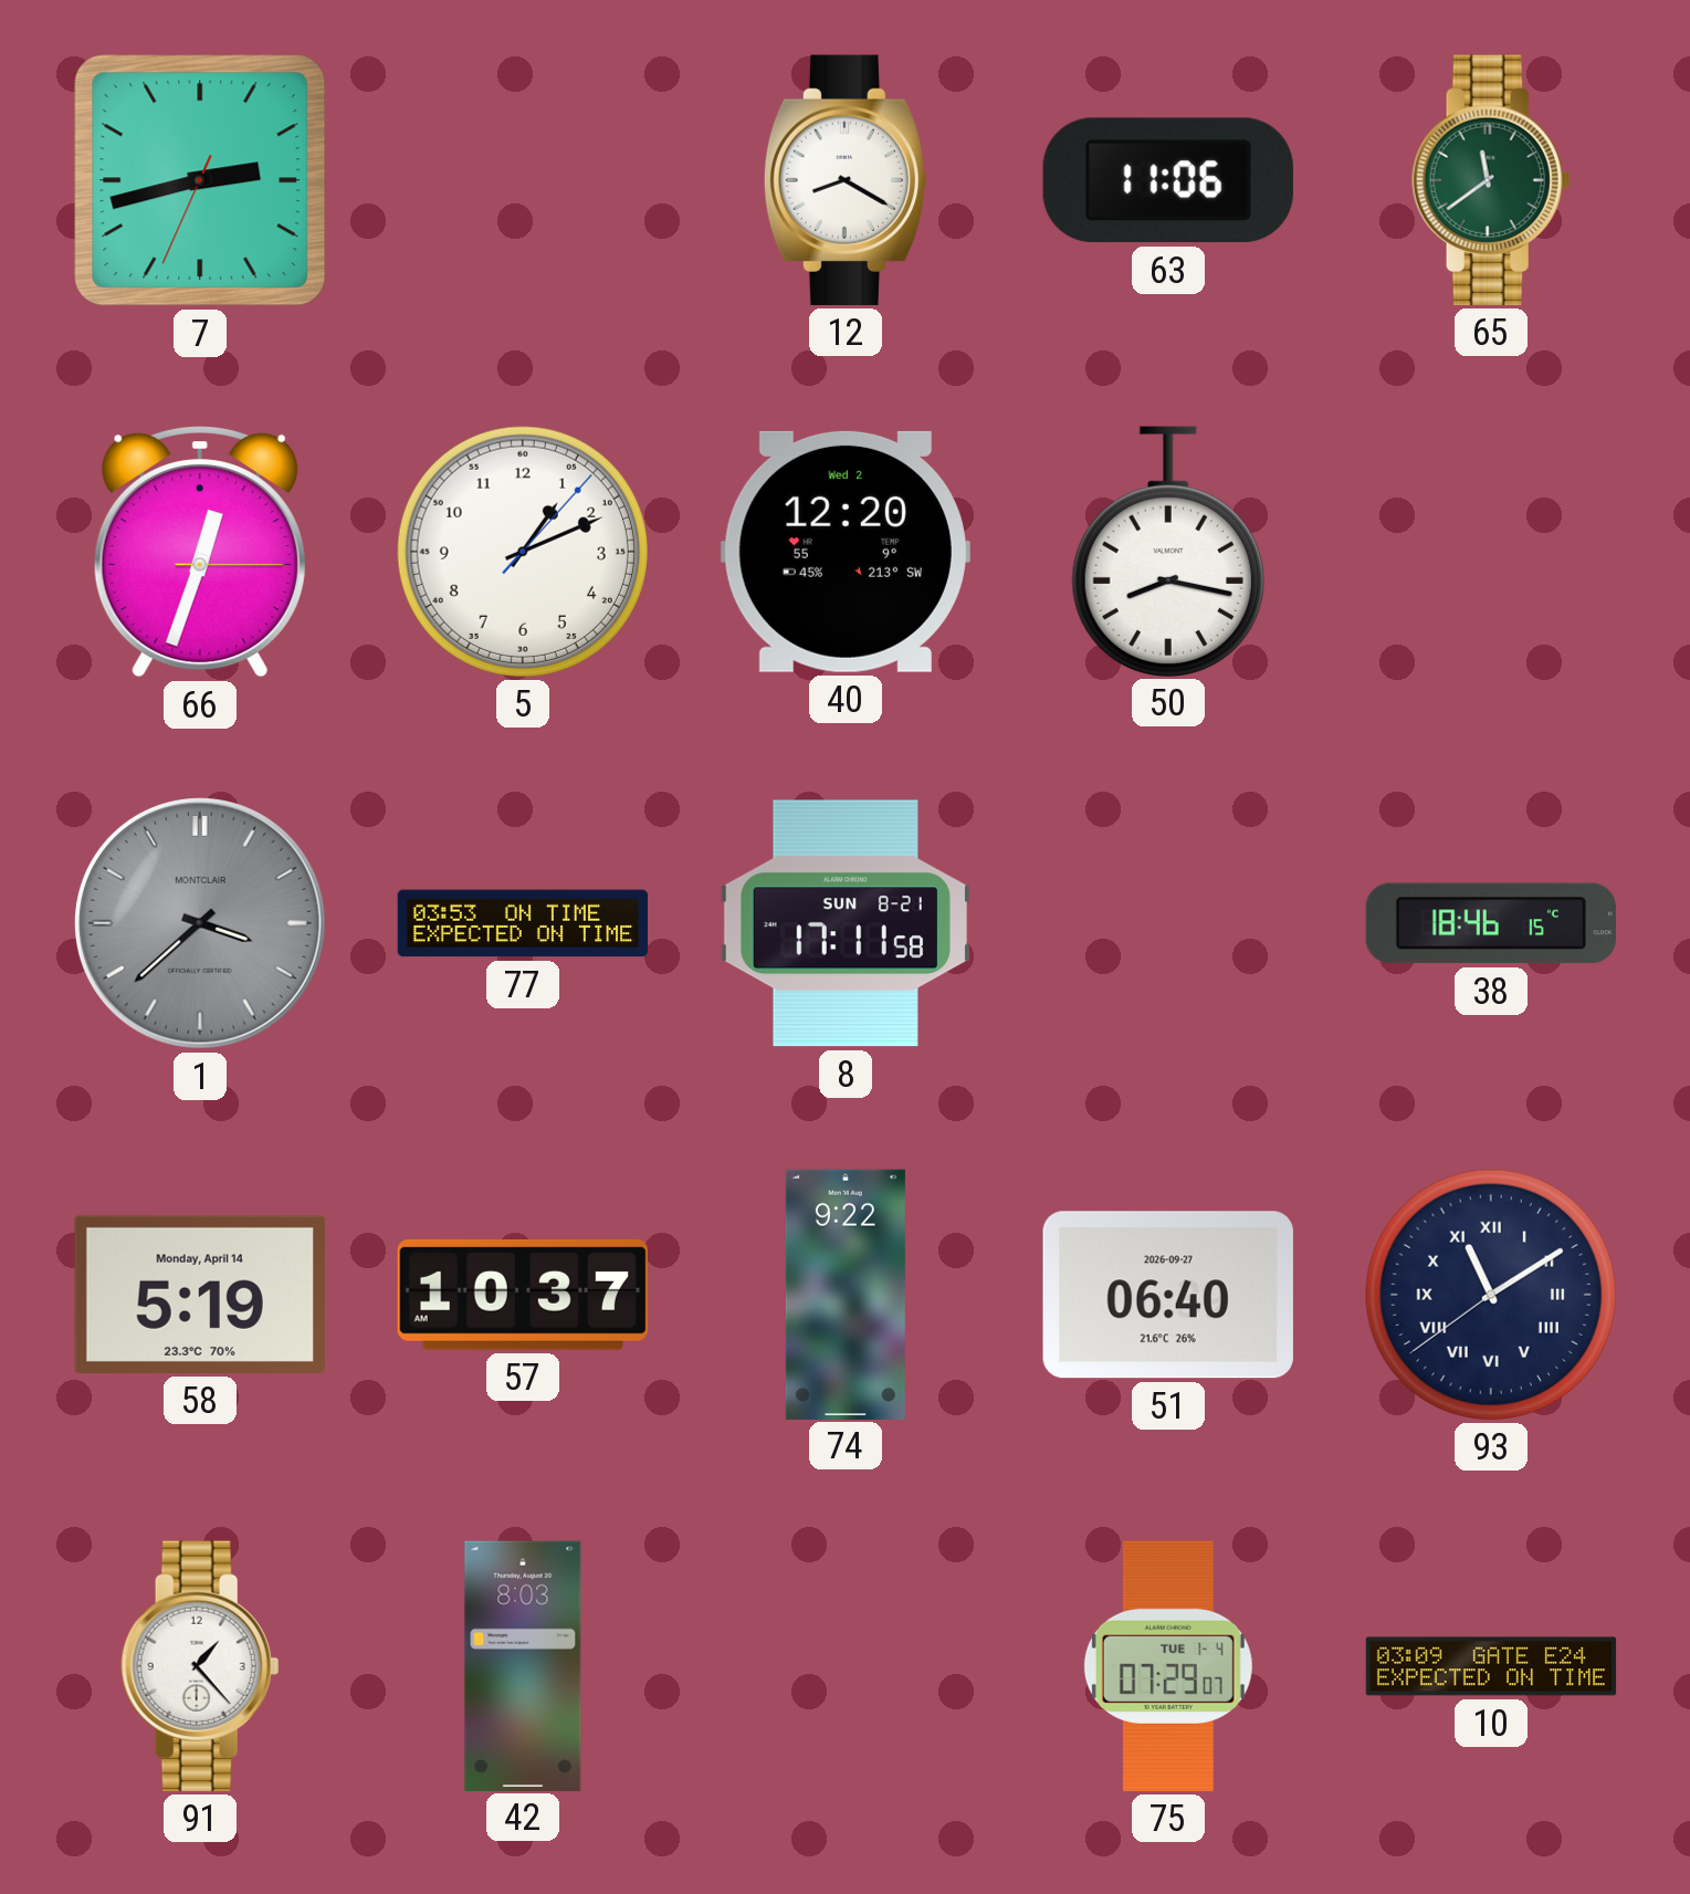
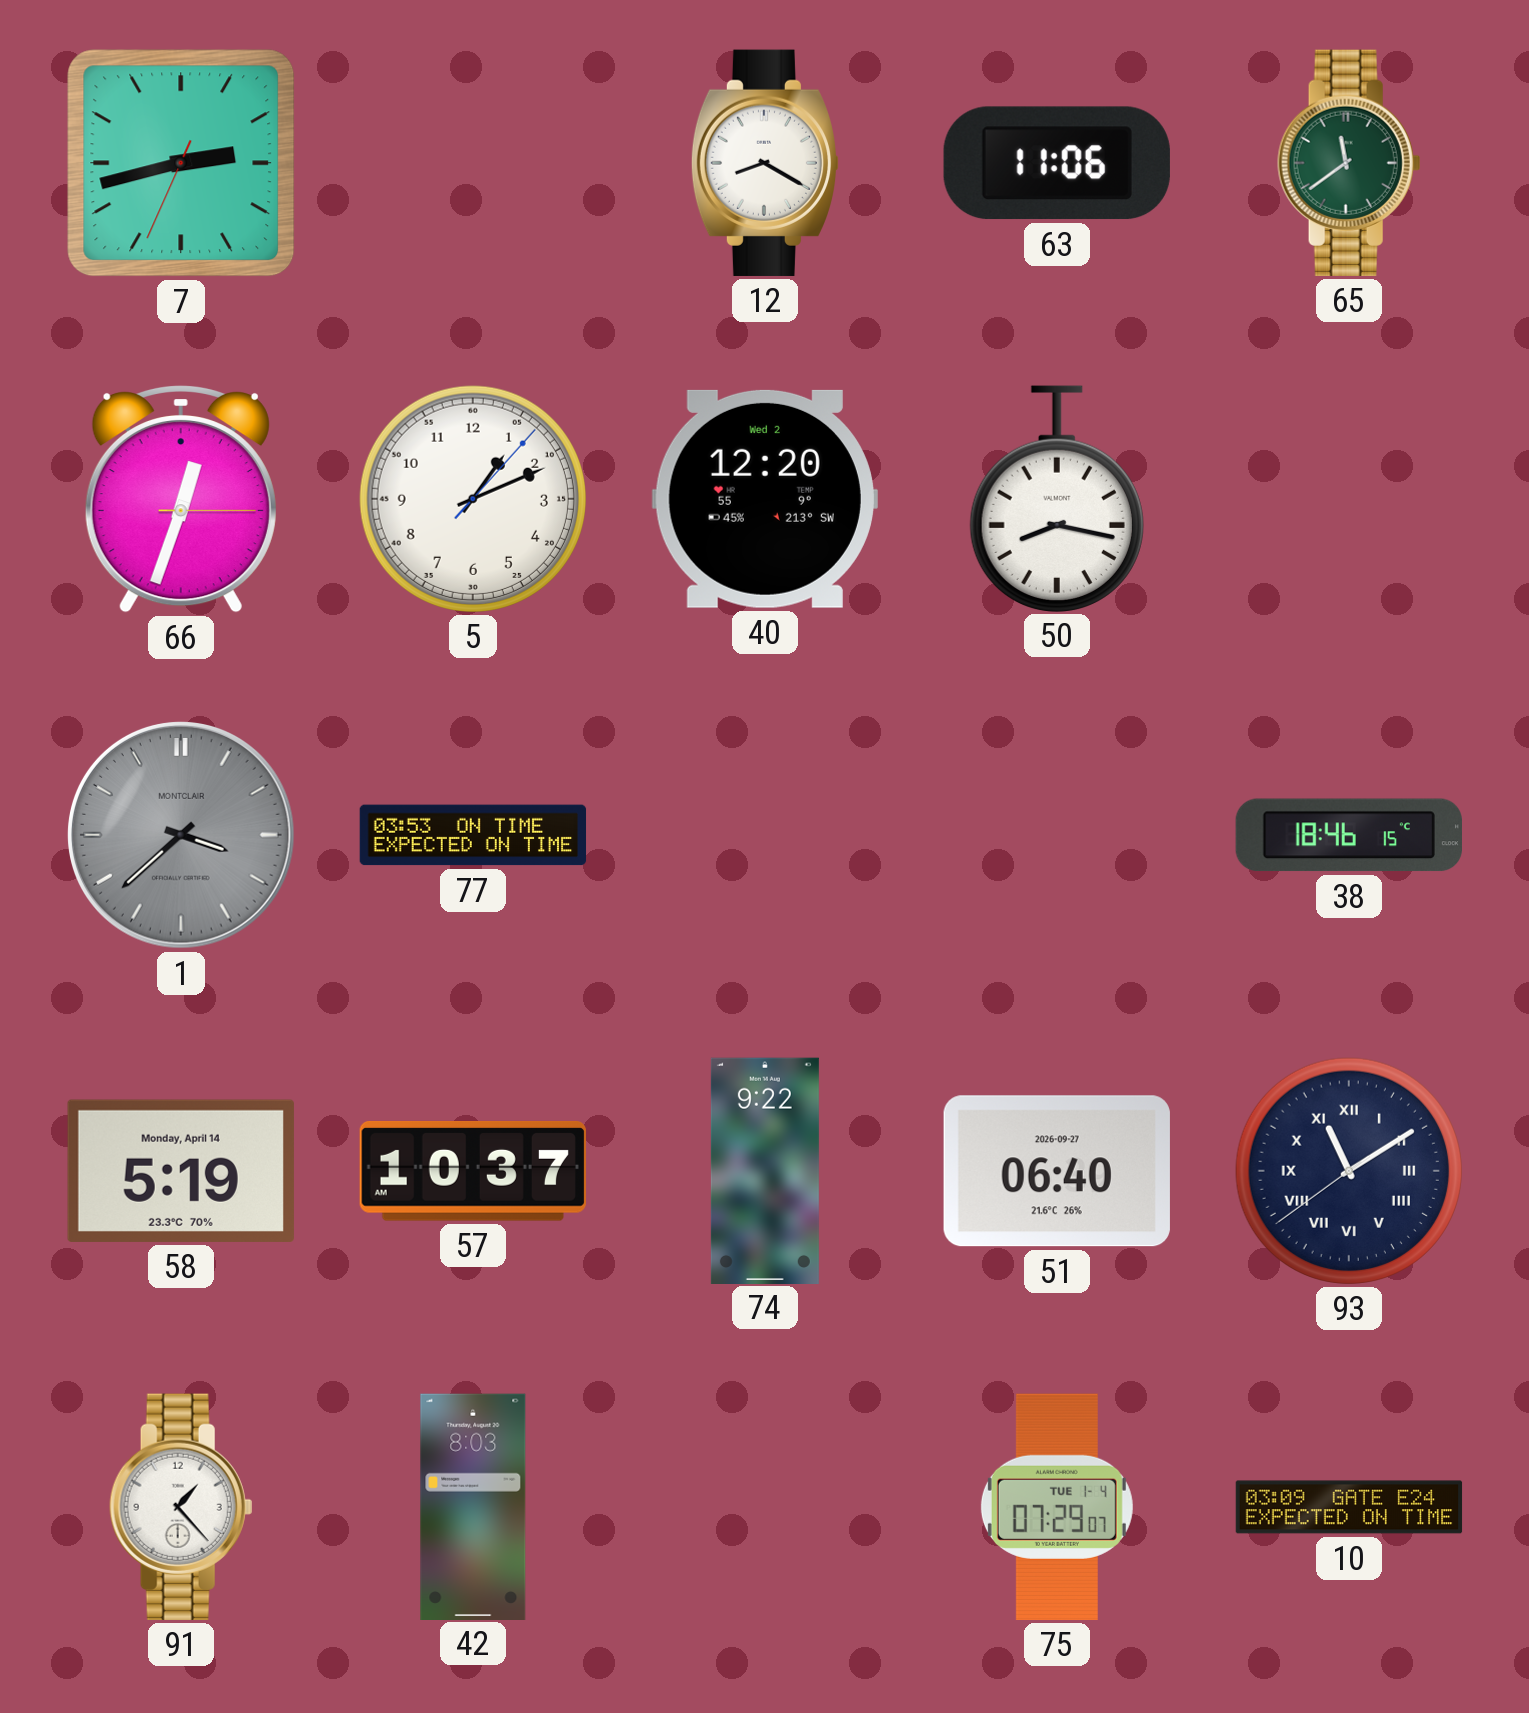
8: 17:11 -> none
